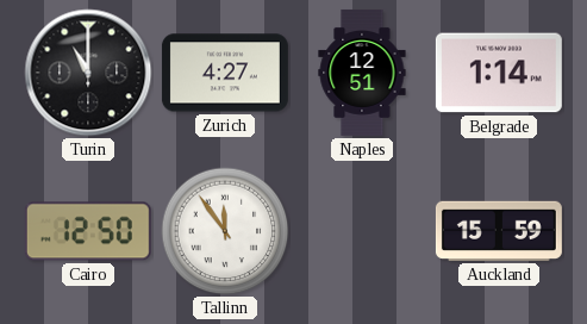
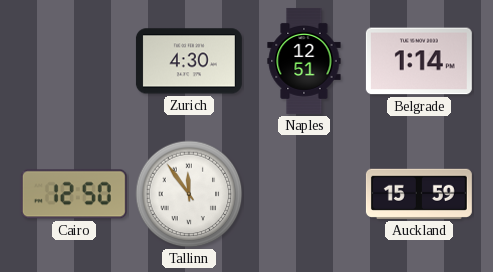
Turin: 11:00 -> none
Zurich: 4:27 -> 4:30
